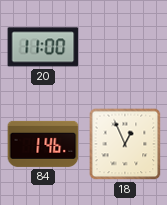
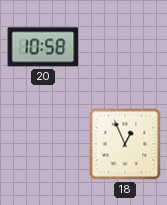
20: 11:00 -> 10:58
84: 1:46 -> none
